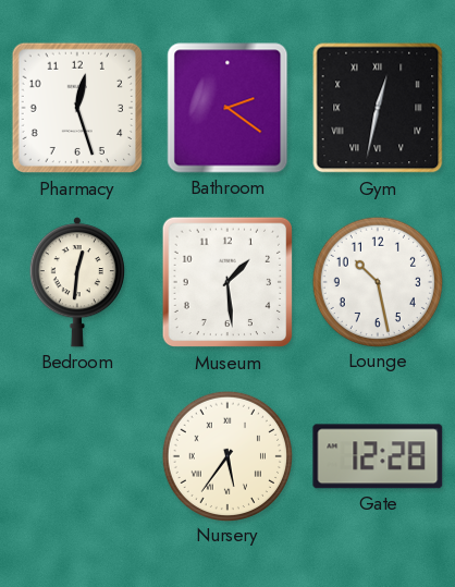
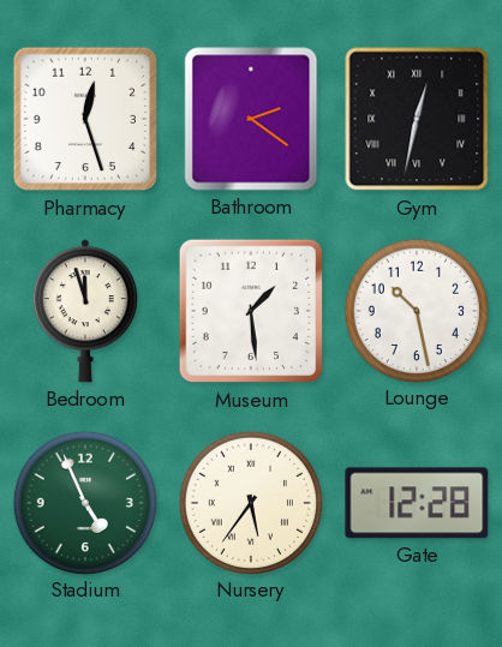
Bedroom: 12:31 -> 11:57
Stadium: none -> 4:56
